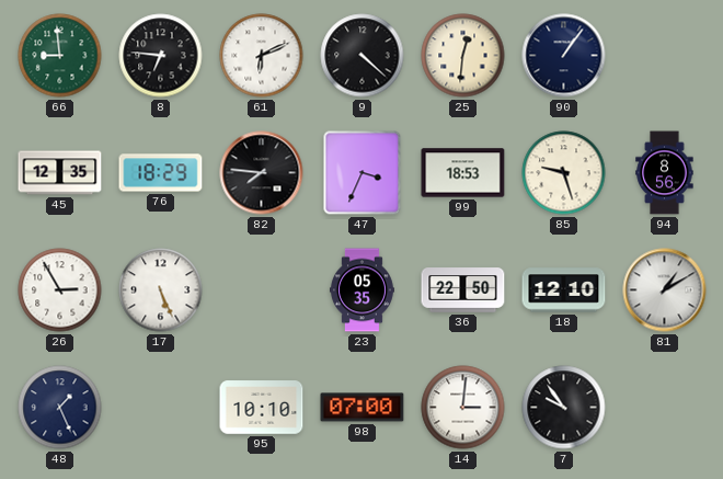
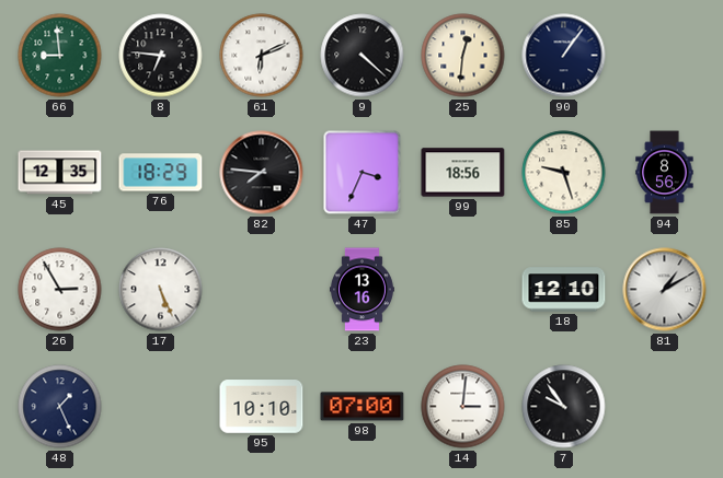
99: 18:53 -> 18:56
23: 05:35 -> 13:16
36: 22:50 -> none
